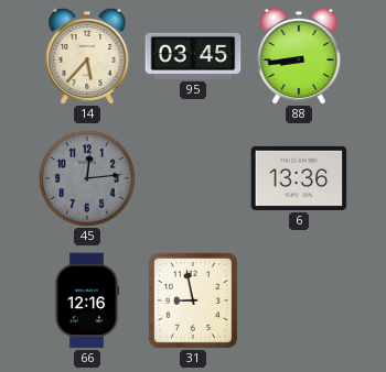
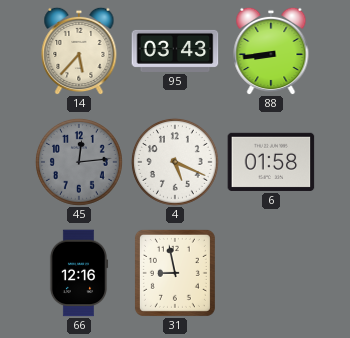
95: 03:45 -> 03:43
4: none -> 5:19
6: 13:36 -> 01:58
